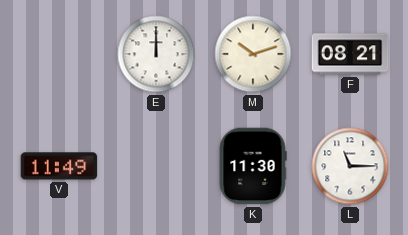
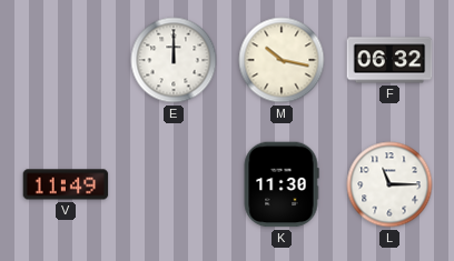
M: 10:12 -> 10:17
F: 08:21 -> 06:32
